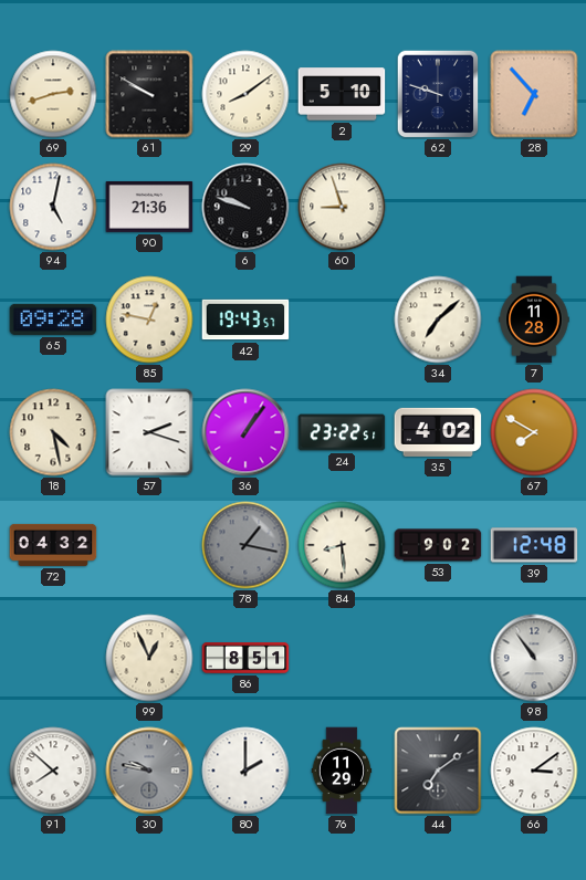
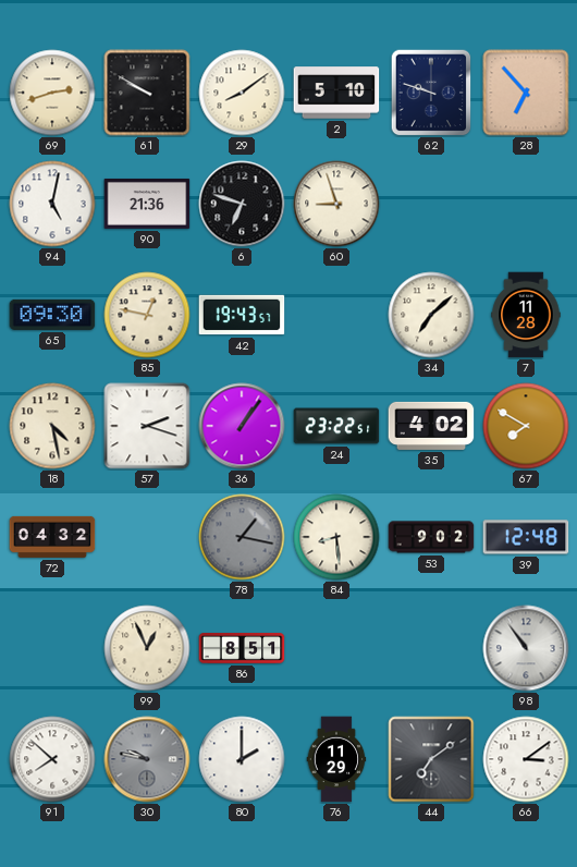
6: 9:48 -> 6:48
65: 09:28 -> 09:30
